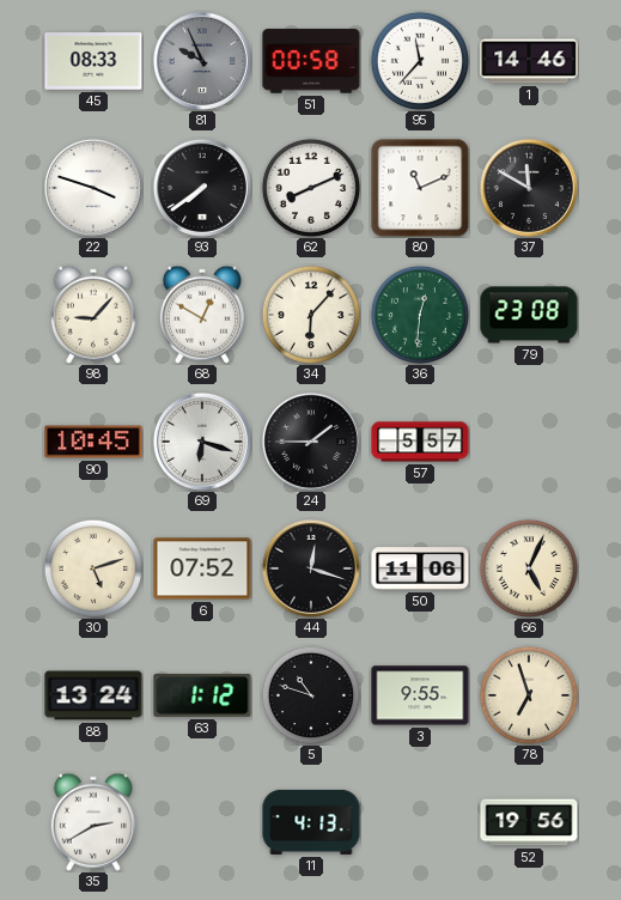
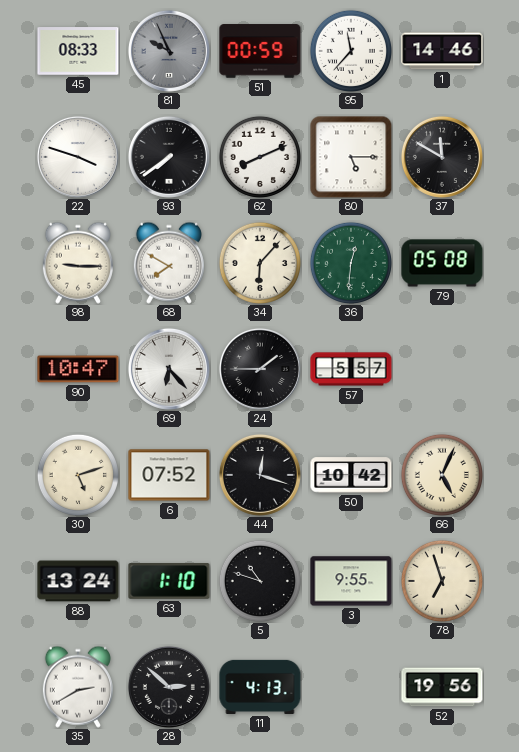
51: 00:58 -> 00:59
80: 11:11 -> 5:15
98: 9:07 -> 9:15
68: 12:50 -> 7:50
79: 23:08 -> 05:08
90: 10:45 -> 10:47
69: 6:18 -> 6:23
50: 11:06 -> 10:42
63: 1:12 -> 1:10
28: none -> 2:52
